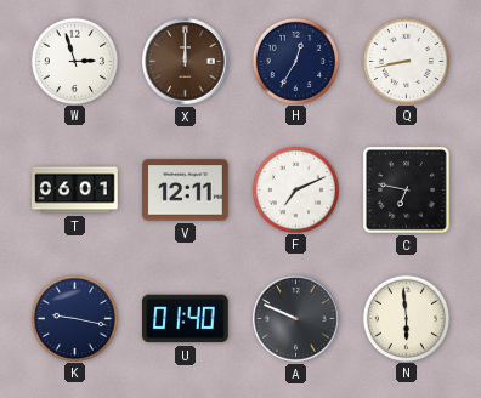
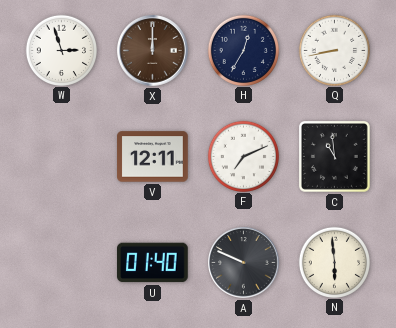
T: 06:01 -> none
C: 6:47 -> 10:59
K: 9:17 -> none
